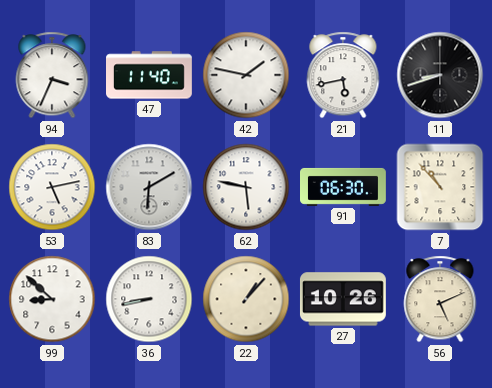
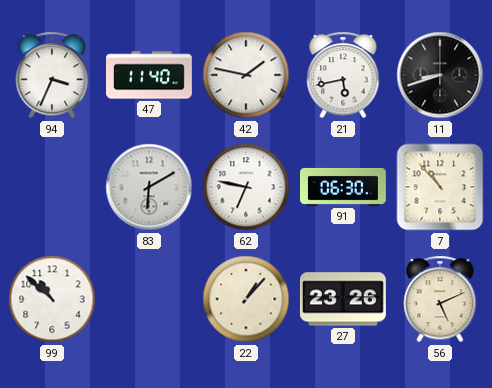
53: 5:13 -> none
62: 5:47 -> 6:47
99: 8:52 -> 10:52
36: 8:43 -> none
27: 10:26 -> 23:26
